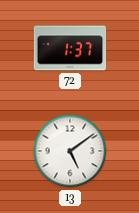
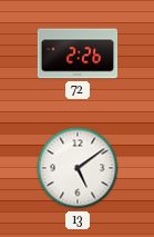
72: 1:37 -> 2:26
